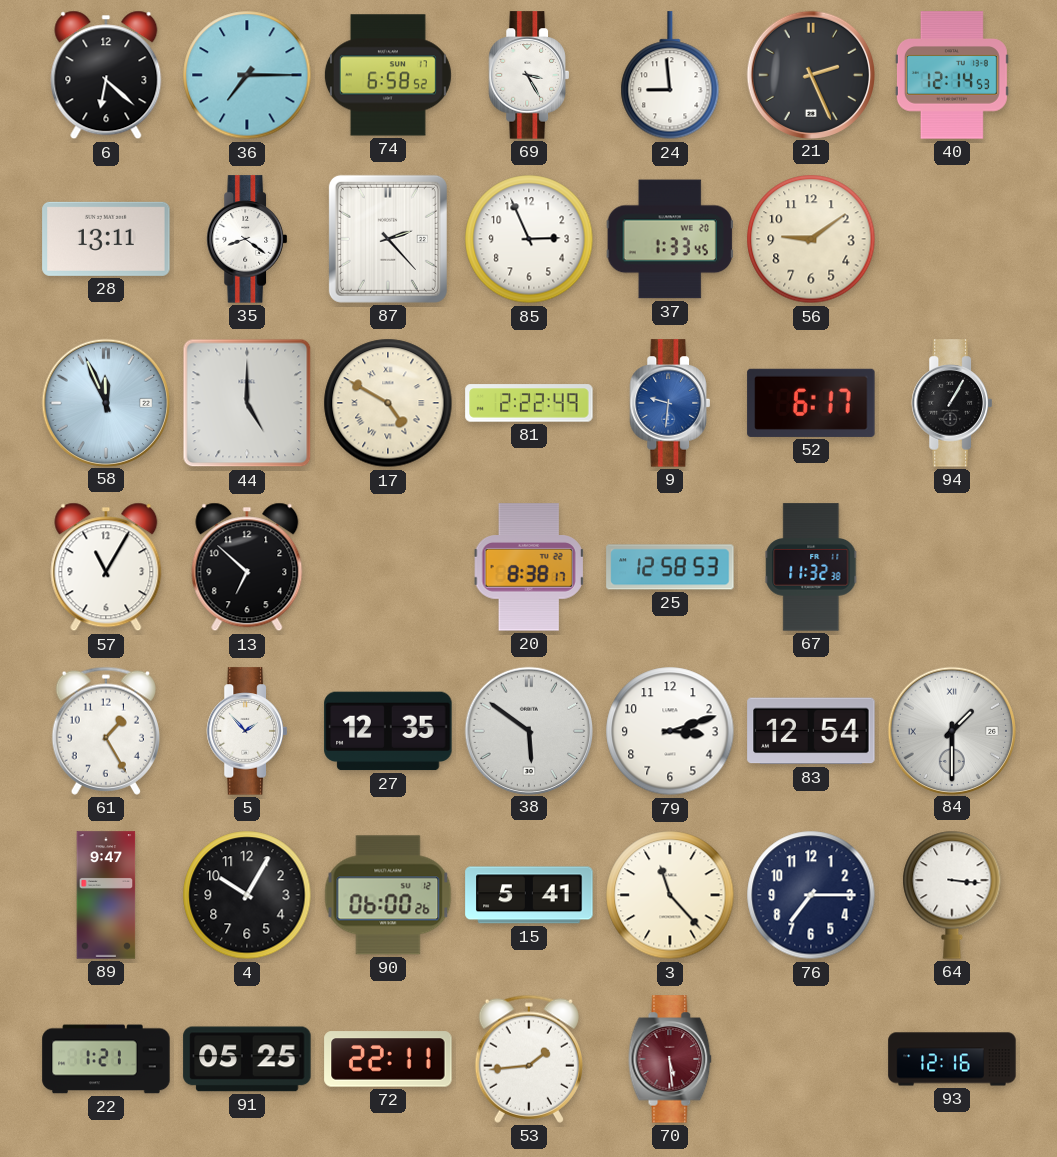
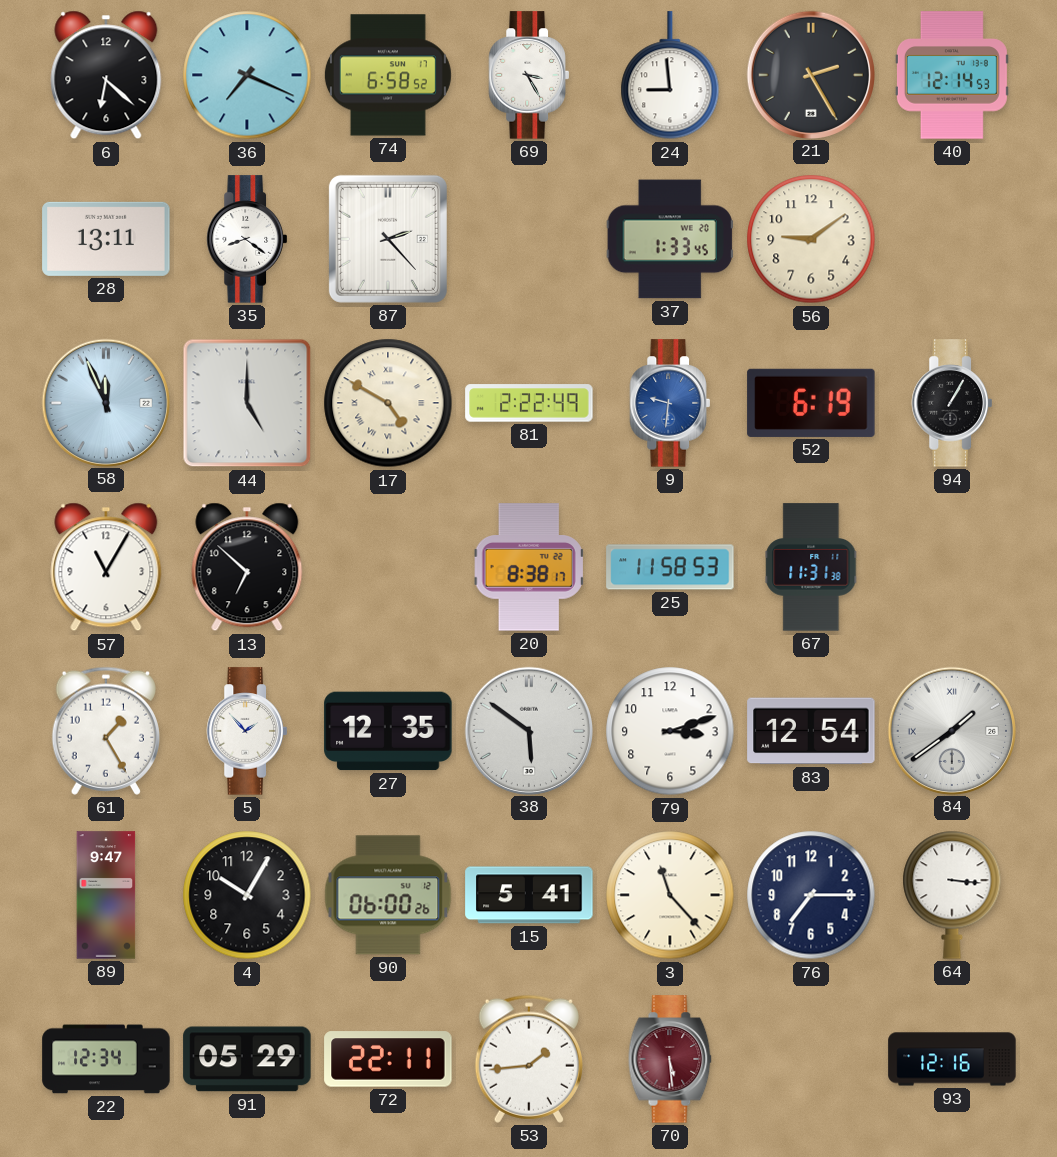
36: 7:15 -> 7:19
21: 2:26 -> 2:25
85: 2:56 -> none
52: 6:17 -> 6:19
25: 12:58 -> 11:58
67: 11:32 -> 11:31
84: 1:30 -> 1:39
22: 1:21 -> 12:34
91: 05:25 -> 05:29
